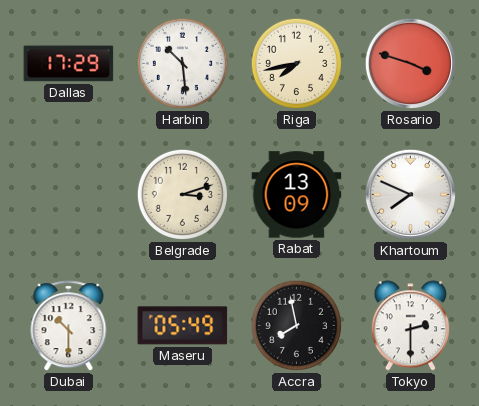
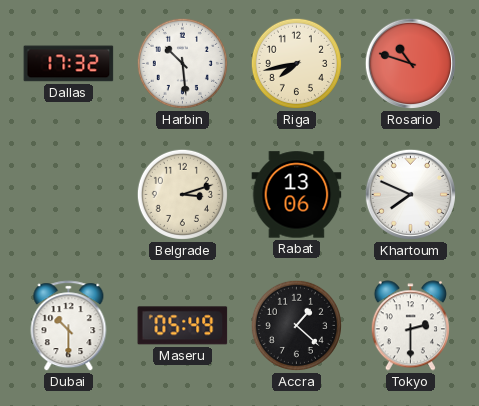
Dallas: 17:29 -> 17:32
Rosario: 3:48 -> 10:48
Rabat: 13:09 -> 13:06
Accra: 7:58 -> 1:22
